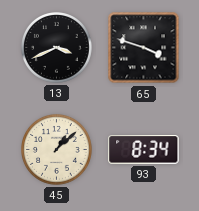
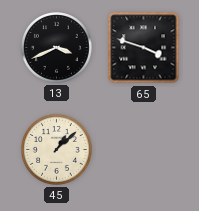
93: 8:34 -> none
